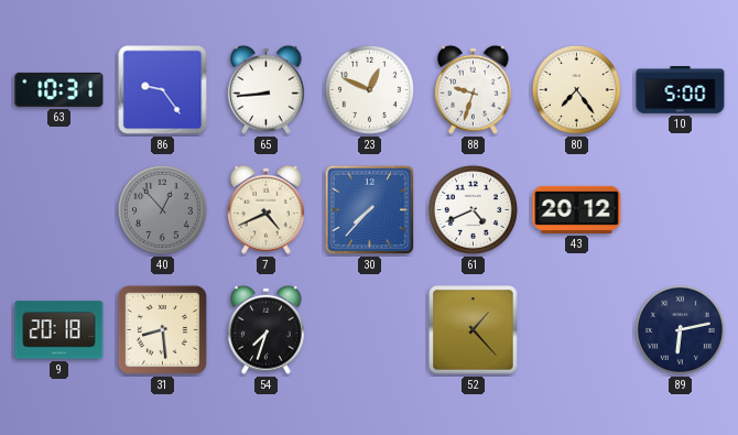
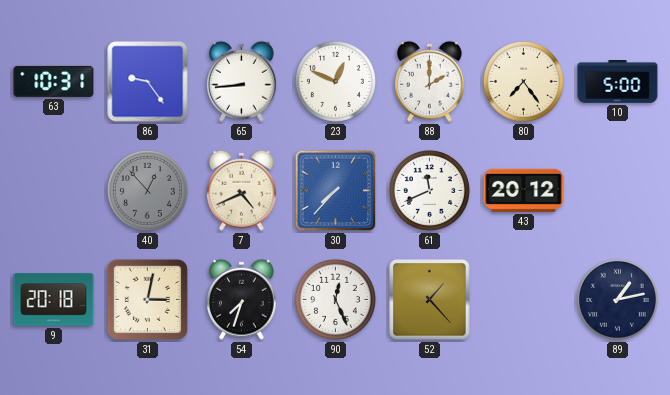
88: 9:33 -> 2:00
61: 4:41 -> 11:41
31: 8:29 -> 3:02
90: none -> 12:26
89: 6:13 -> 1:13
